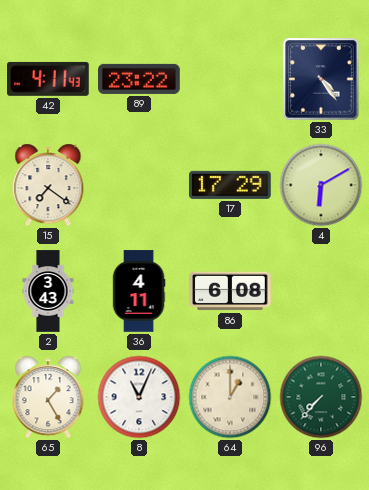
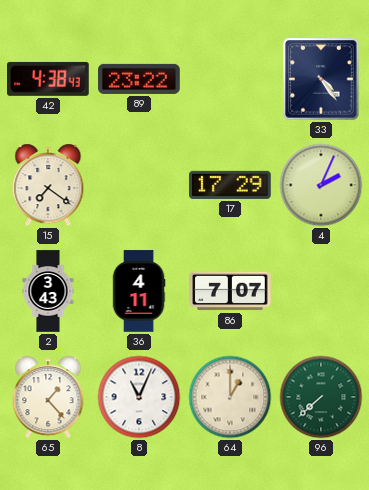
42: 4:11 -> 4:38
4: 6:10 -> 2:04
86: 6:08 -> 7:07
65: 1:25 -> 1:23
96: 7:37 -> 7:38
